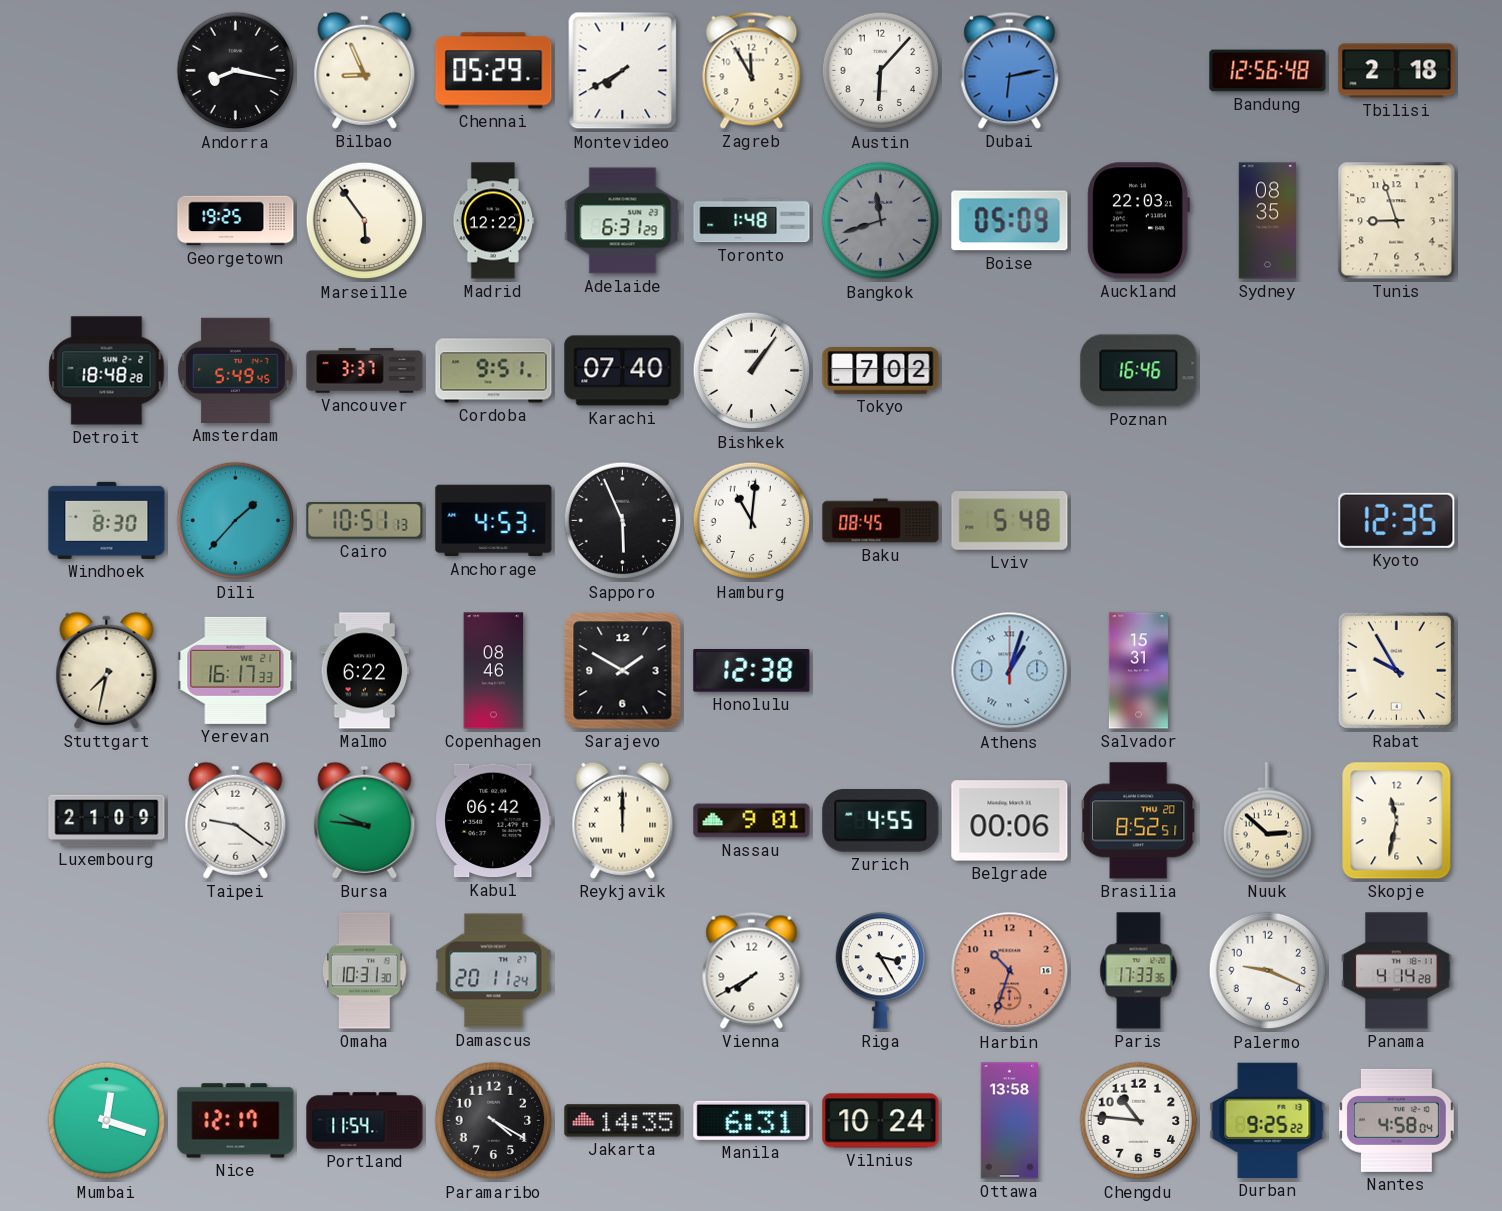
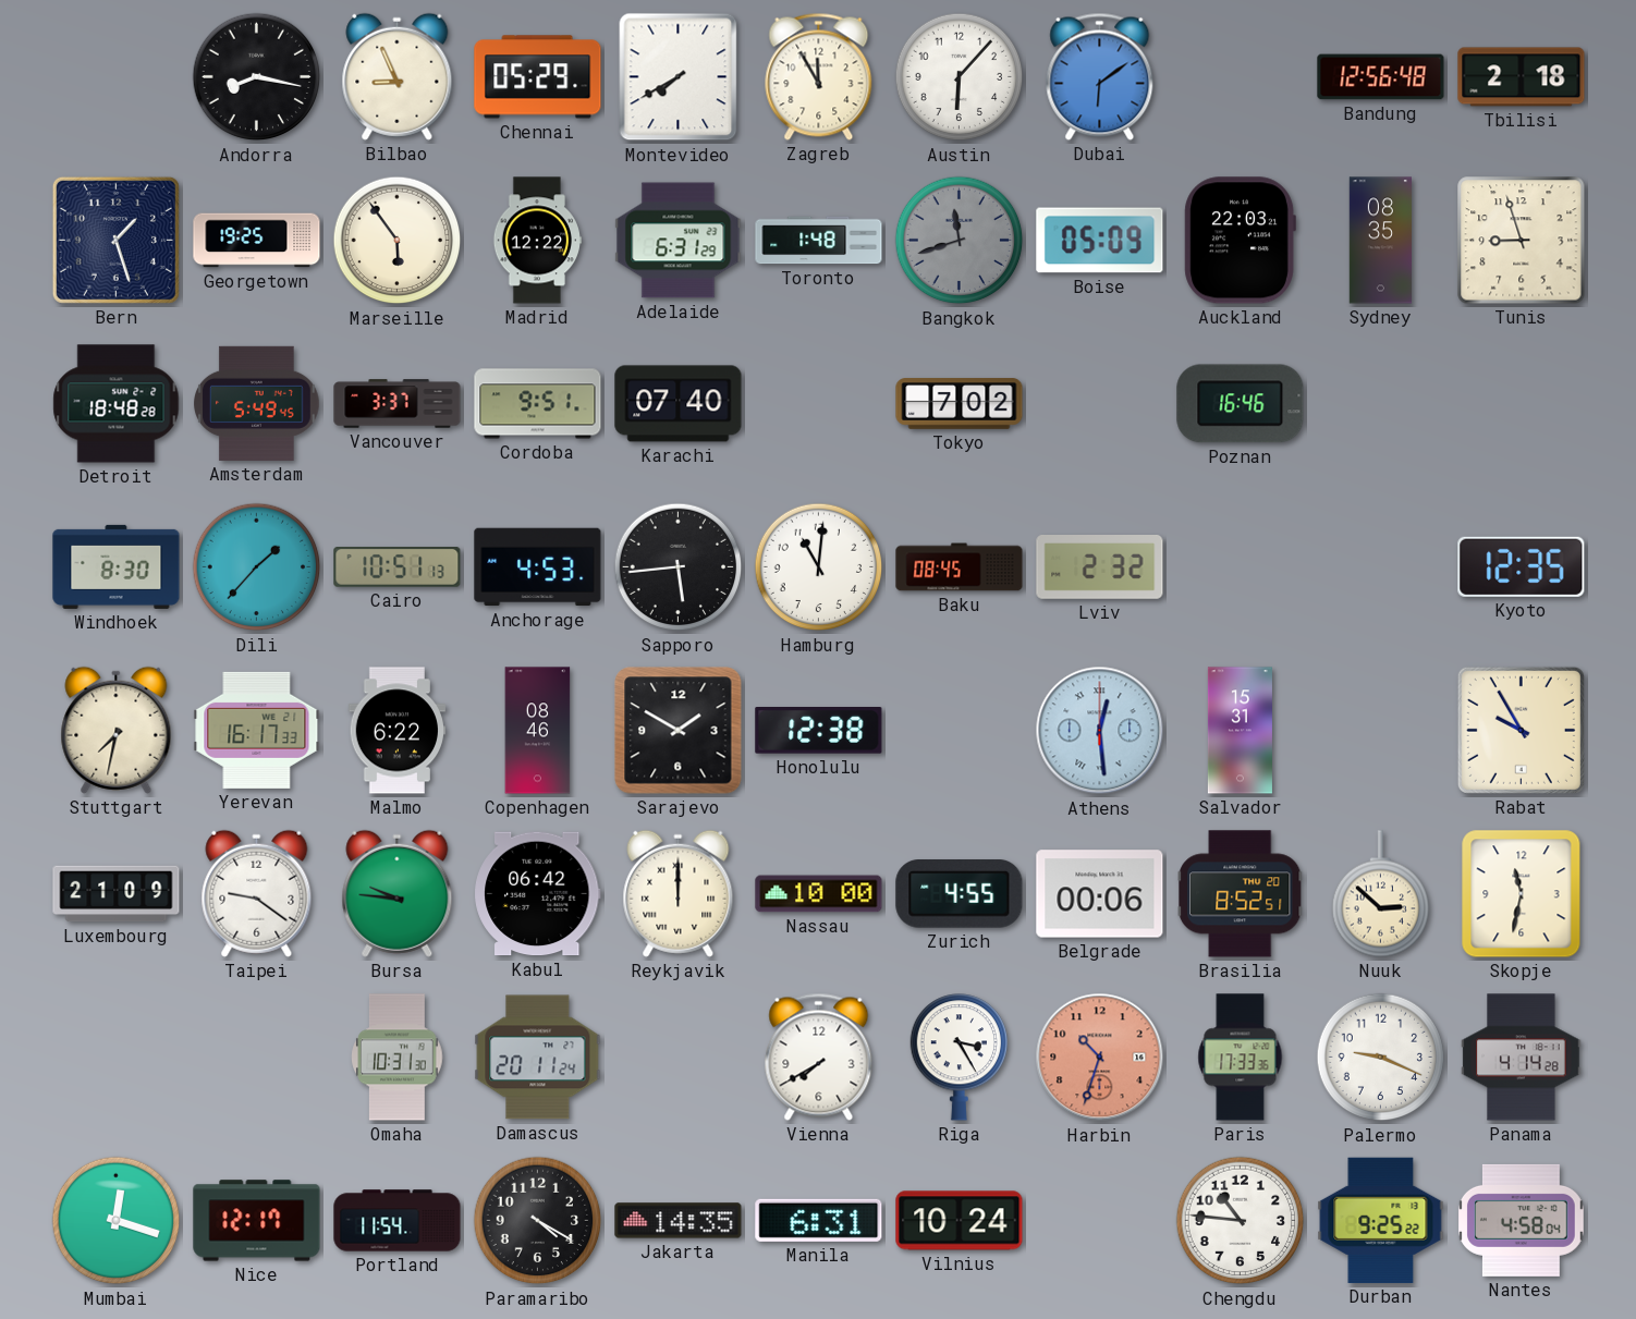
Dubai: 6:13 -> 6:09
Bern: none -> 1:27
Bishkek: 1:06 -> none
Sapporo: 5:56 -> 5:44
Lviv: 5:48 -> 2:32
Athens: 1:03 -> 12:29
Nassau: 9:01 -> 10:00
Ottawa: 13:58 -> none
